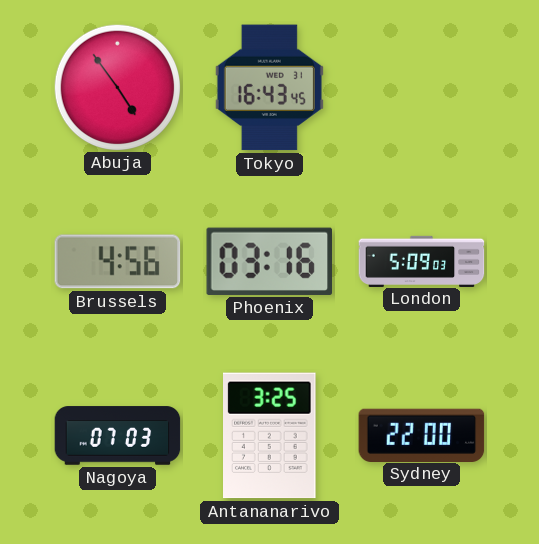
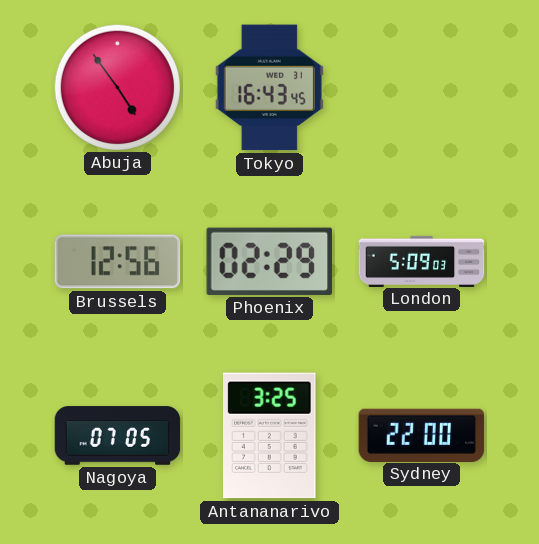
Brussels: 4:56 -> 12:56
Phoenix: 03:16 -> 02:29
Nagoya: 07:03 -> 07:05
